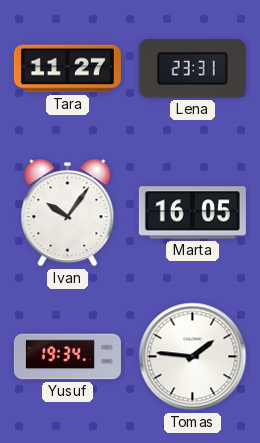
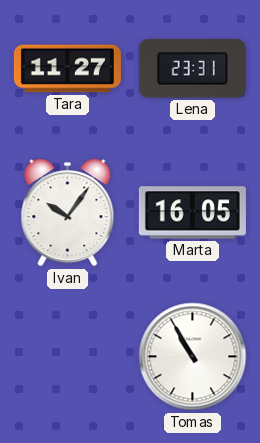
Yusuf: 19:34 -> none
Tomas: 1:46 -> 10:55
